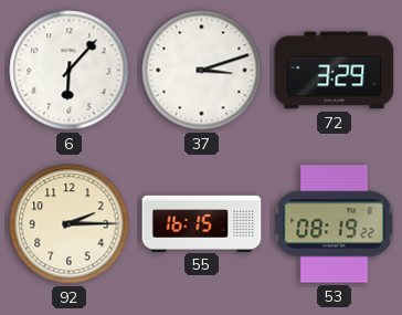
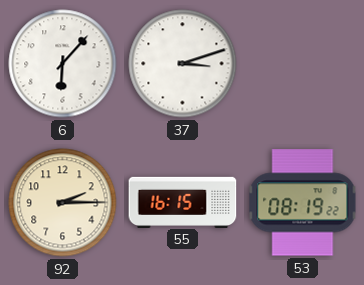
72: 3:29 -> none
